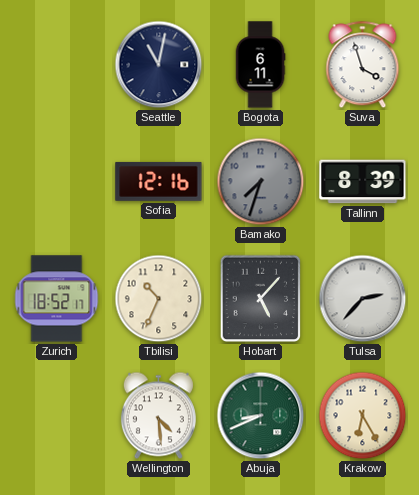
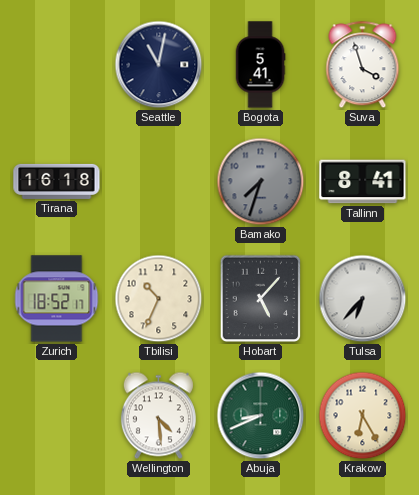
Bogota: 6:11 -> 5:41
Tirana: none -> 16:18
Sofia: 12:16 -> none
Tallinn: 8:39 -> 8:41
Tulsa: 2:37 -> 6:37
